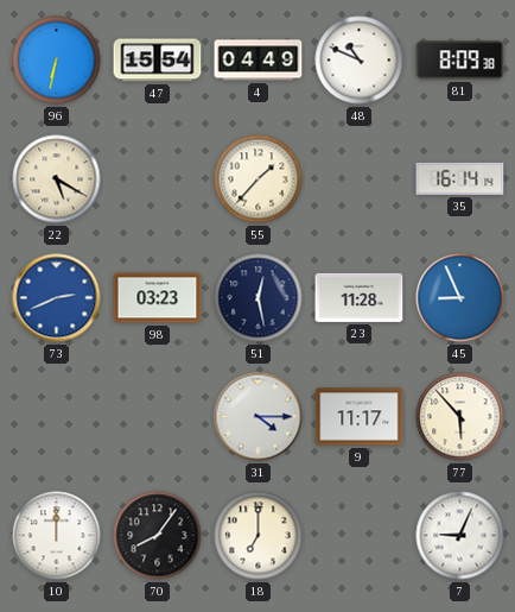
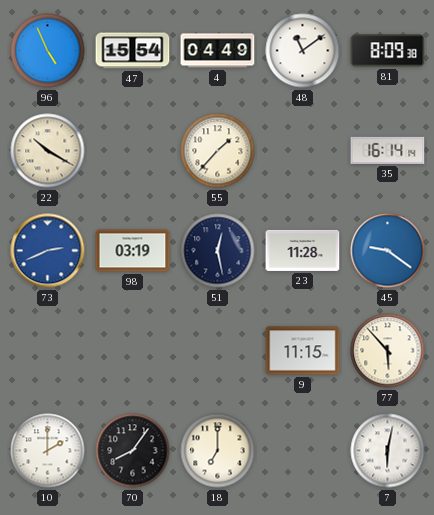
96: 6:32 -> 4:56
48: 10:49 -> 11:09
22: 5:20 -> 10:20
98: 03:23 -> 03:19
45: 8:56 -> 9:21
31: 4:15 -> none
9: 11:17 -> 11:15
10: 12:00 -> 2:00
7: 9:04 -> 6:02
